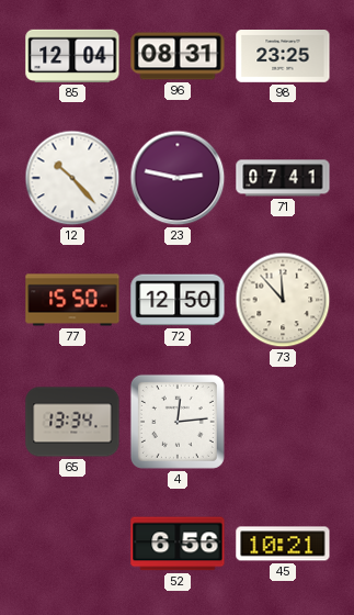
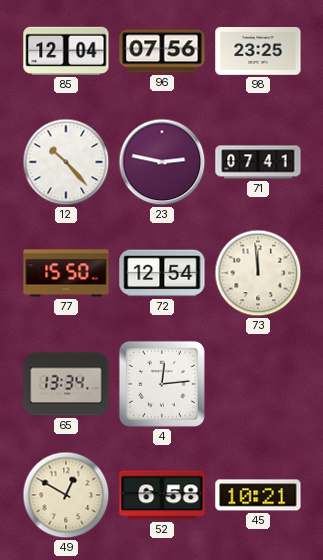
96: 08:31 -> 07:56
72: 12:50 -> 12:54
73: 11:53 -> 11:59
49: none -> 12:50
52: 6:56 -> 6:58
